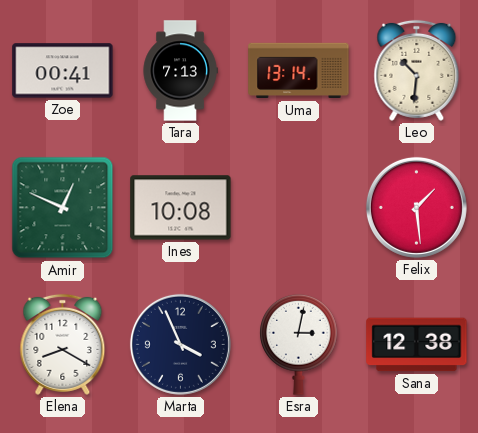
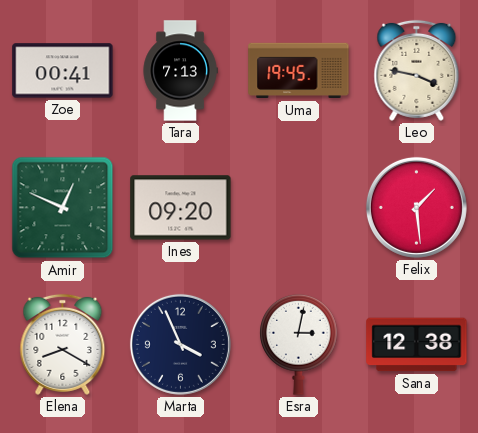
Uma: 13:14 -> 19:45
Leo: 10:31 -> 3:47
Ines: 10:08 -> 09:20
